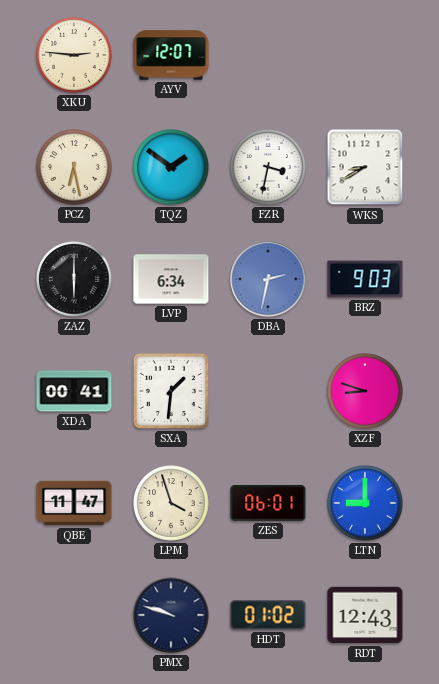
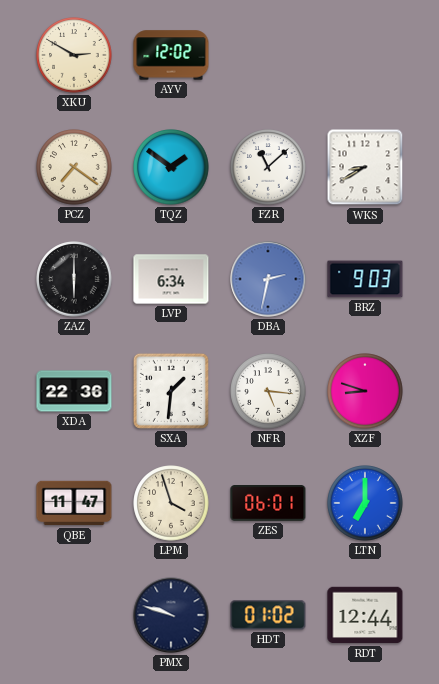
XKU: 2:46 -> 2:50
AYV: 12:07 -> 12:02
PCZ: 6:28 -> 7:21
FZR: 3:32 -> 11:08
XDA: 00:41 -> 22:36
NFR: none -> 5:16
LTN: 9:00 -> 7:00
RDT: 12:43 -> 12:44
